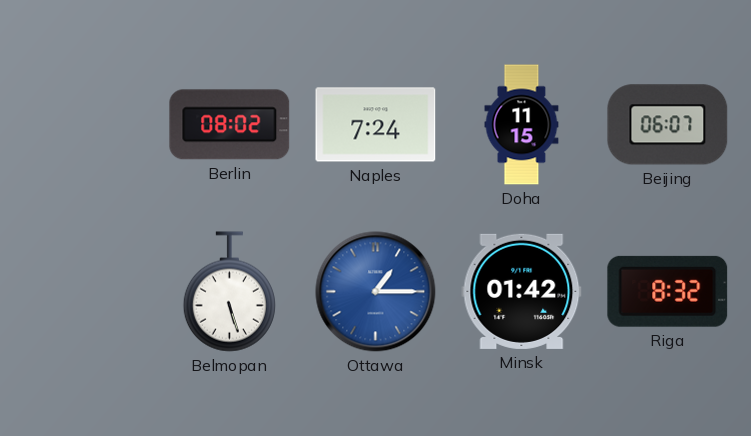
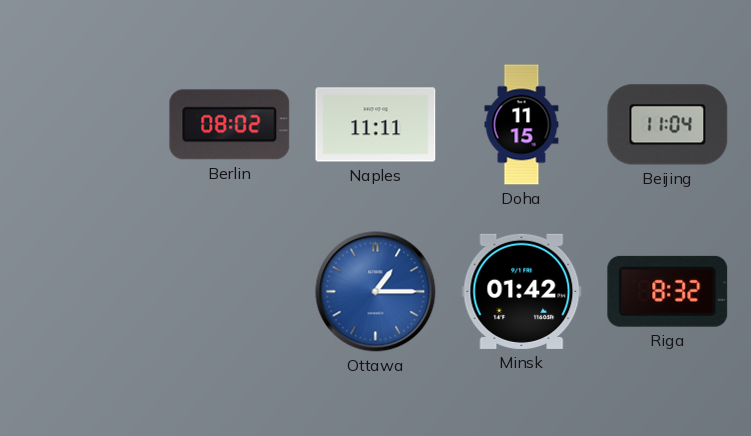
Naples: 7:24 -> 11:11
Beijing: 06:07 -> 11:04
Belmopan: 5:27 -> none
